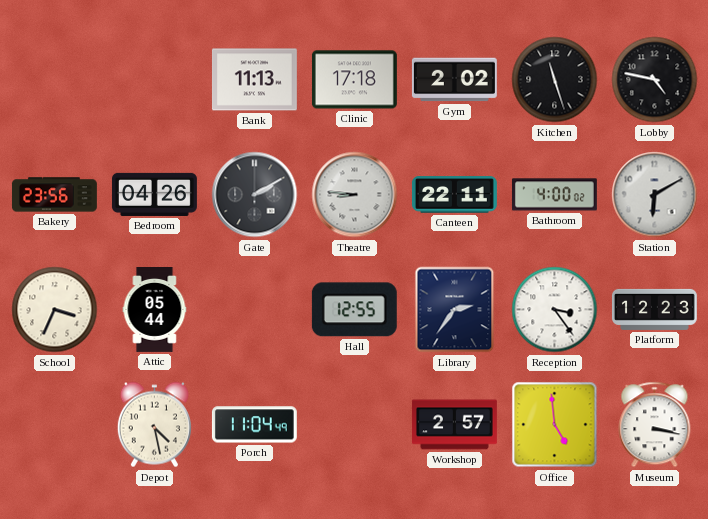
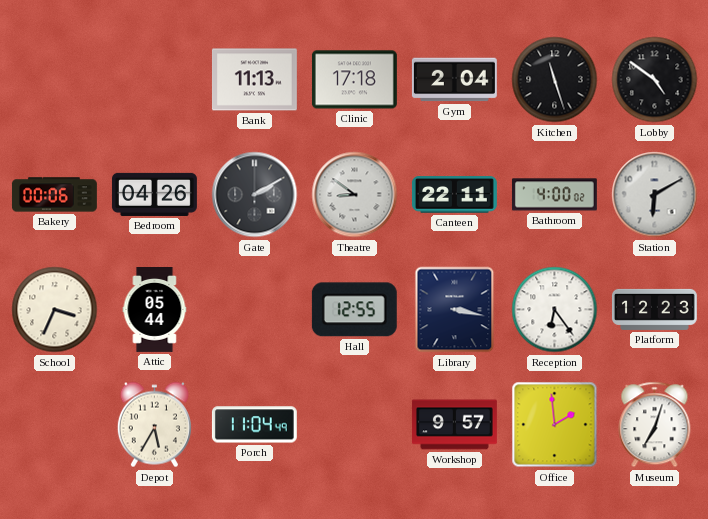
Gym: 2:02 -> 2:04
Lobby: 4:47 -> 4:51
Bakery: 23:56 -> 00:06
Theatre: 8:46 -> 8:51
Library: 2:36 -> 3:17
Reception: 3:24 -> 6:24
Depot: 4:28 -> 5:35
Workshop: 2:57 -> 9:57
Office: 4:59 -> 1:59
Museum: 3:17 -> 7:03
